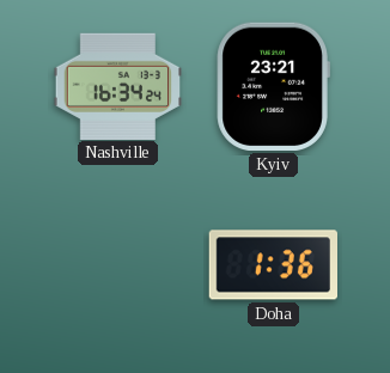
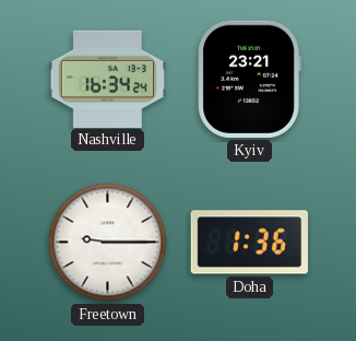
Freetown: none -> 9:15
